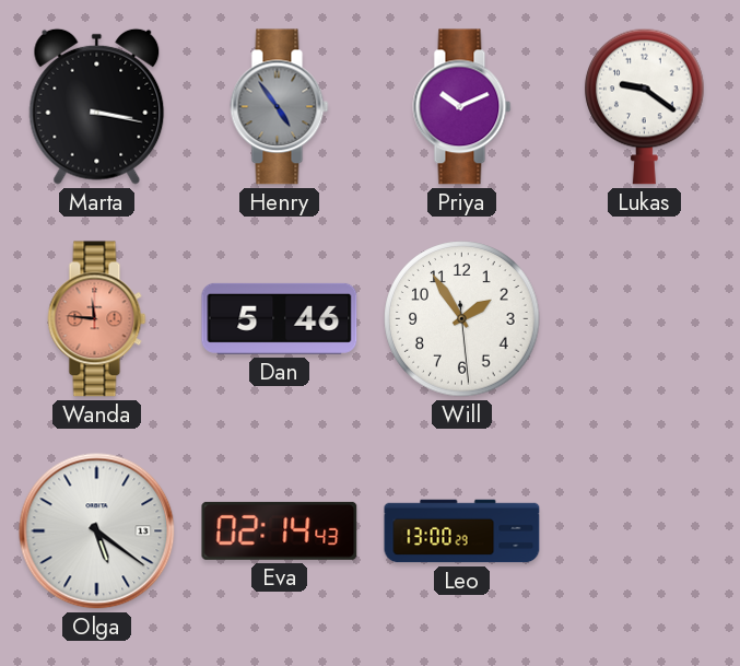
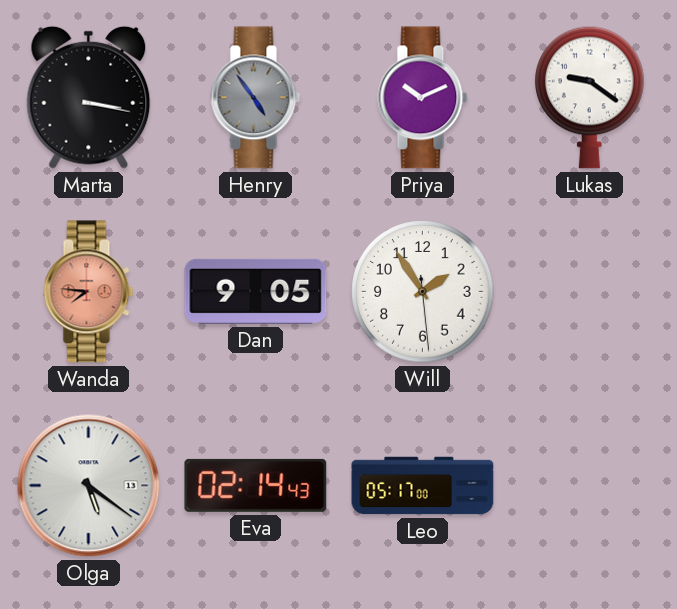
Wanda: 11:46 -> 7:46
Dan: 5:46 -> 9:05
Leo: 13:00 -> 05:17
